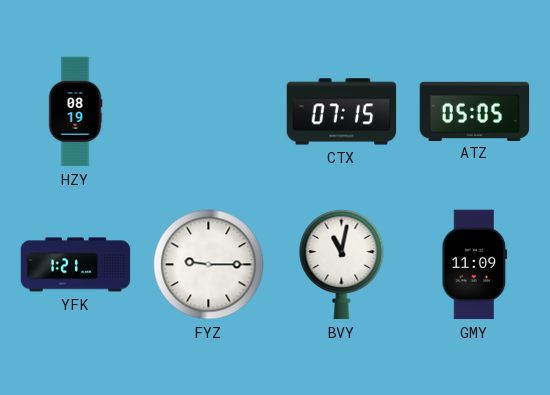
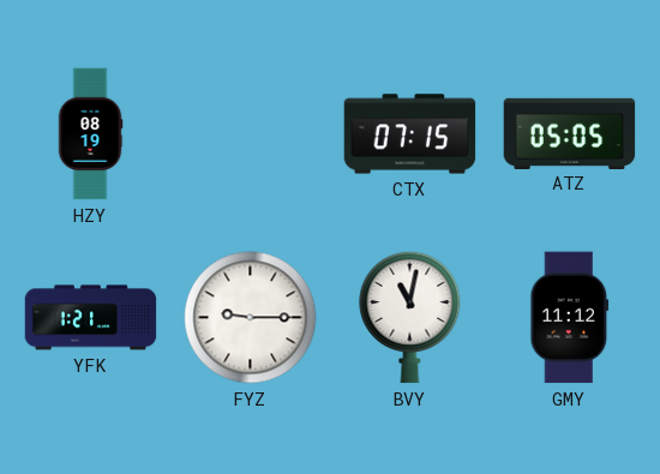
GMY: 11:09 -> 11:12
